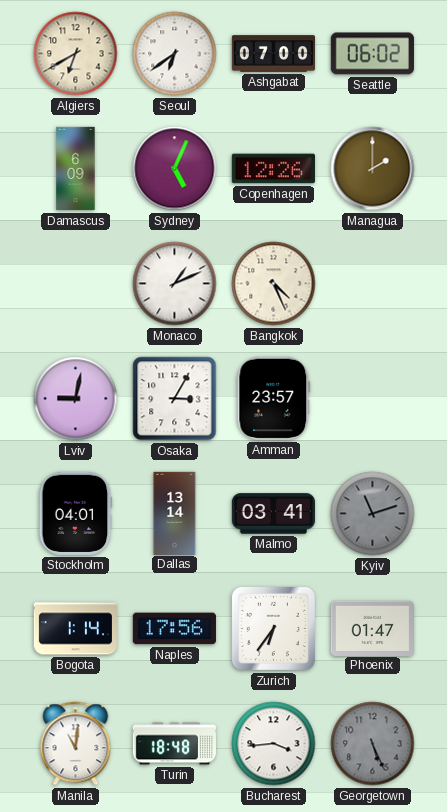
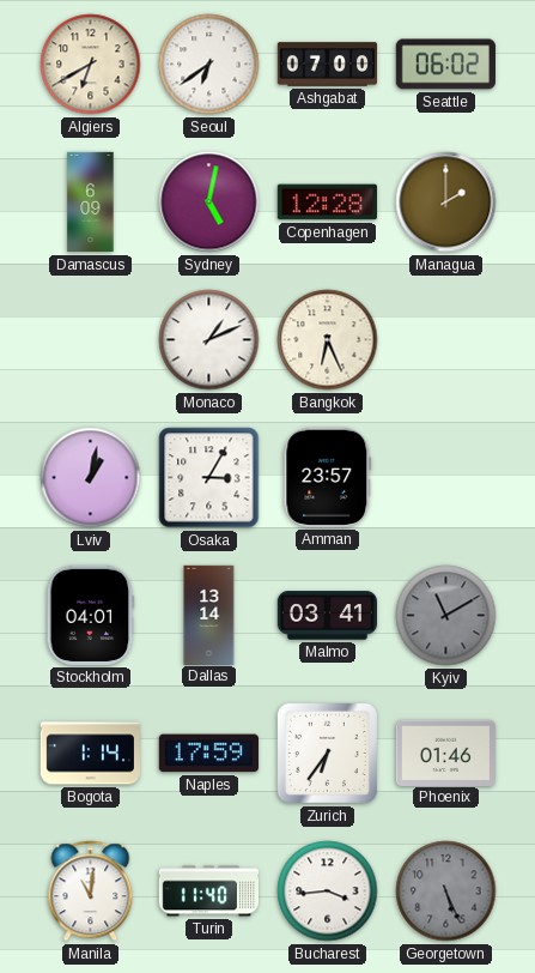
Sydney: 5:04 -> 5:02
Copenhagen: 12:26 -> 12:28
Bangkok: 4:26 -> 6:26
Lviv: 9:02 -> 1:02
Kyiv: 11:12 -> 11:10
Naples: 17:56 -> 17:59
Phoenix: 01:47 -> 01:46
Turin: 18:48 -> 11:40
